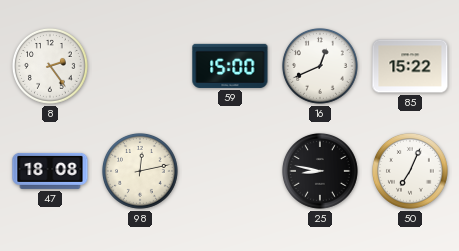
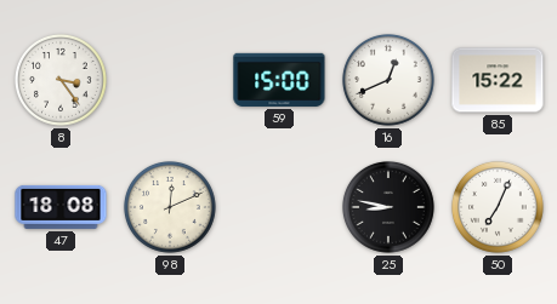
8: 2:24 -> 3:24
98: 12:13 -> 12:11
